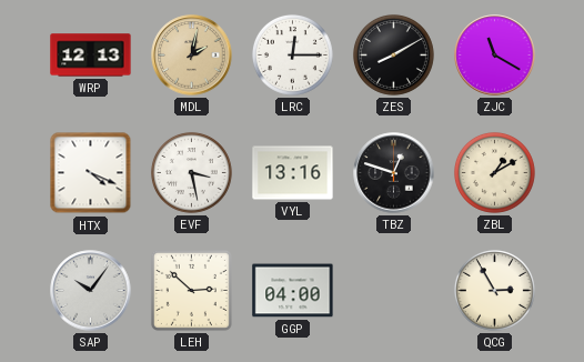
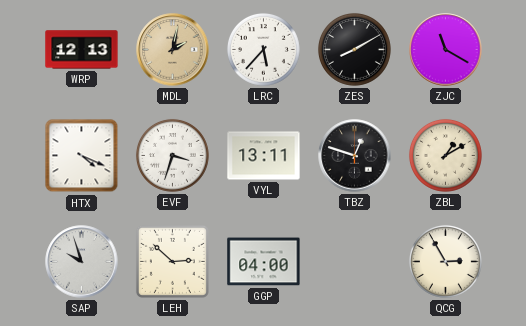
LRC: 12:15 -> 5:37
EVF: 3:28 -> 3:33
VYL: 13:16 -> 13:11
SAP: 10:06 -> 9:57
